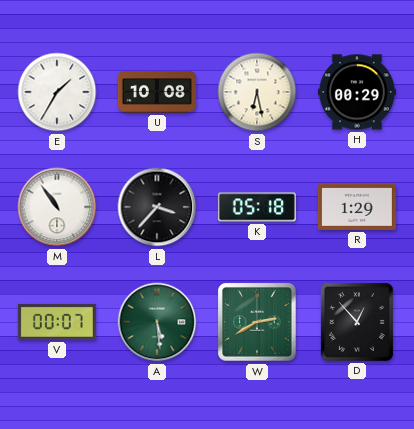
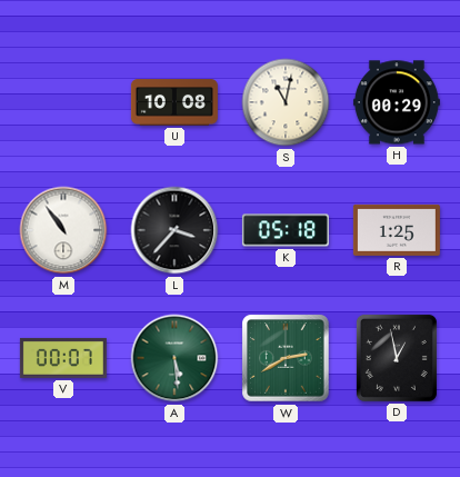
E: 1:35 -> none
S: 6:28 -> 11:02
R: 1:29 -> 1:25
D: 12:53 -> 12:58
